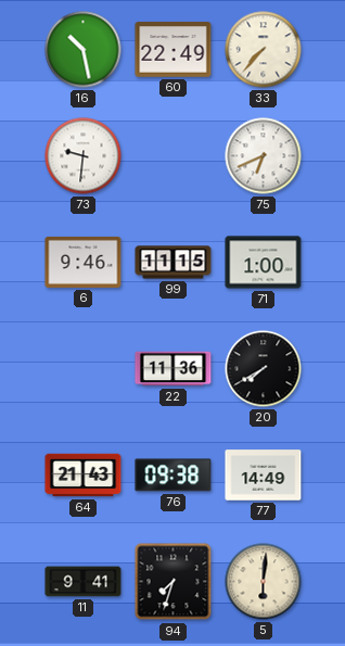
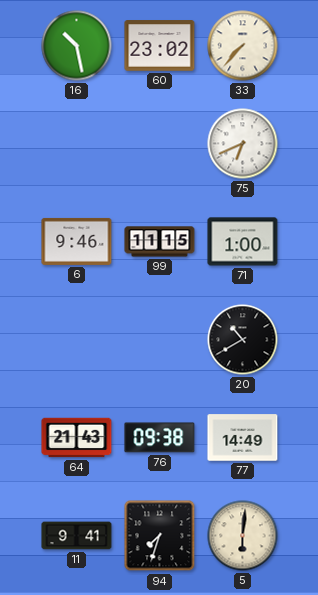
60: 22:49 -> 23:02
73: 9:31 -> none
22: 11:36 -> none
20: 7:40 -> 10:40
